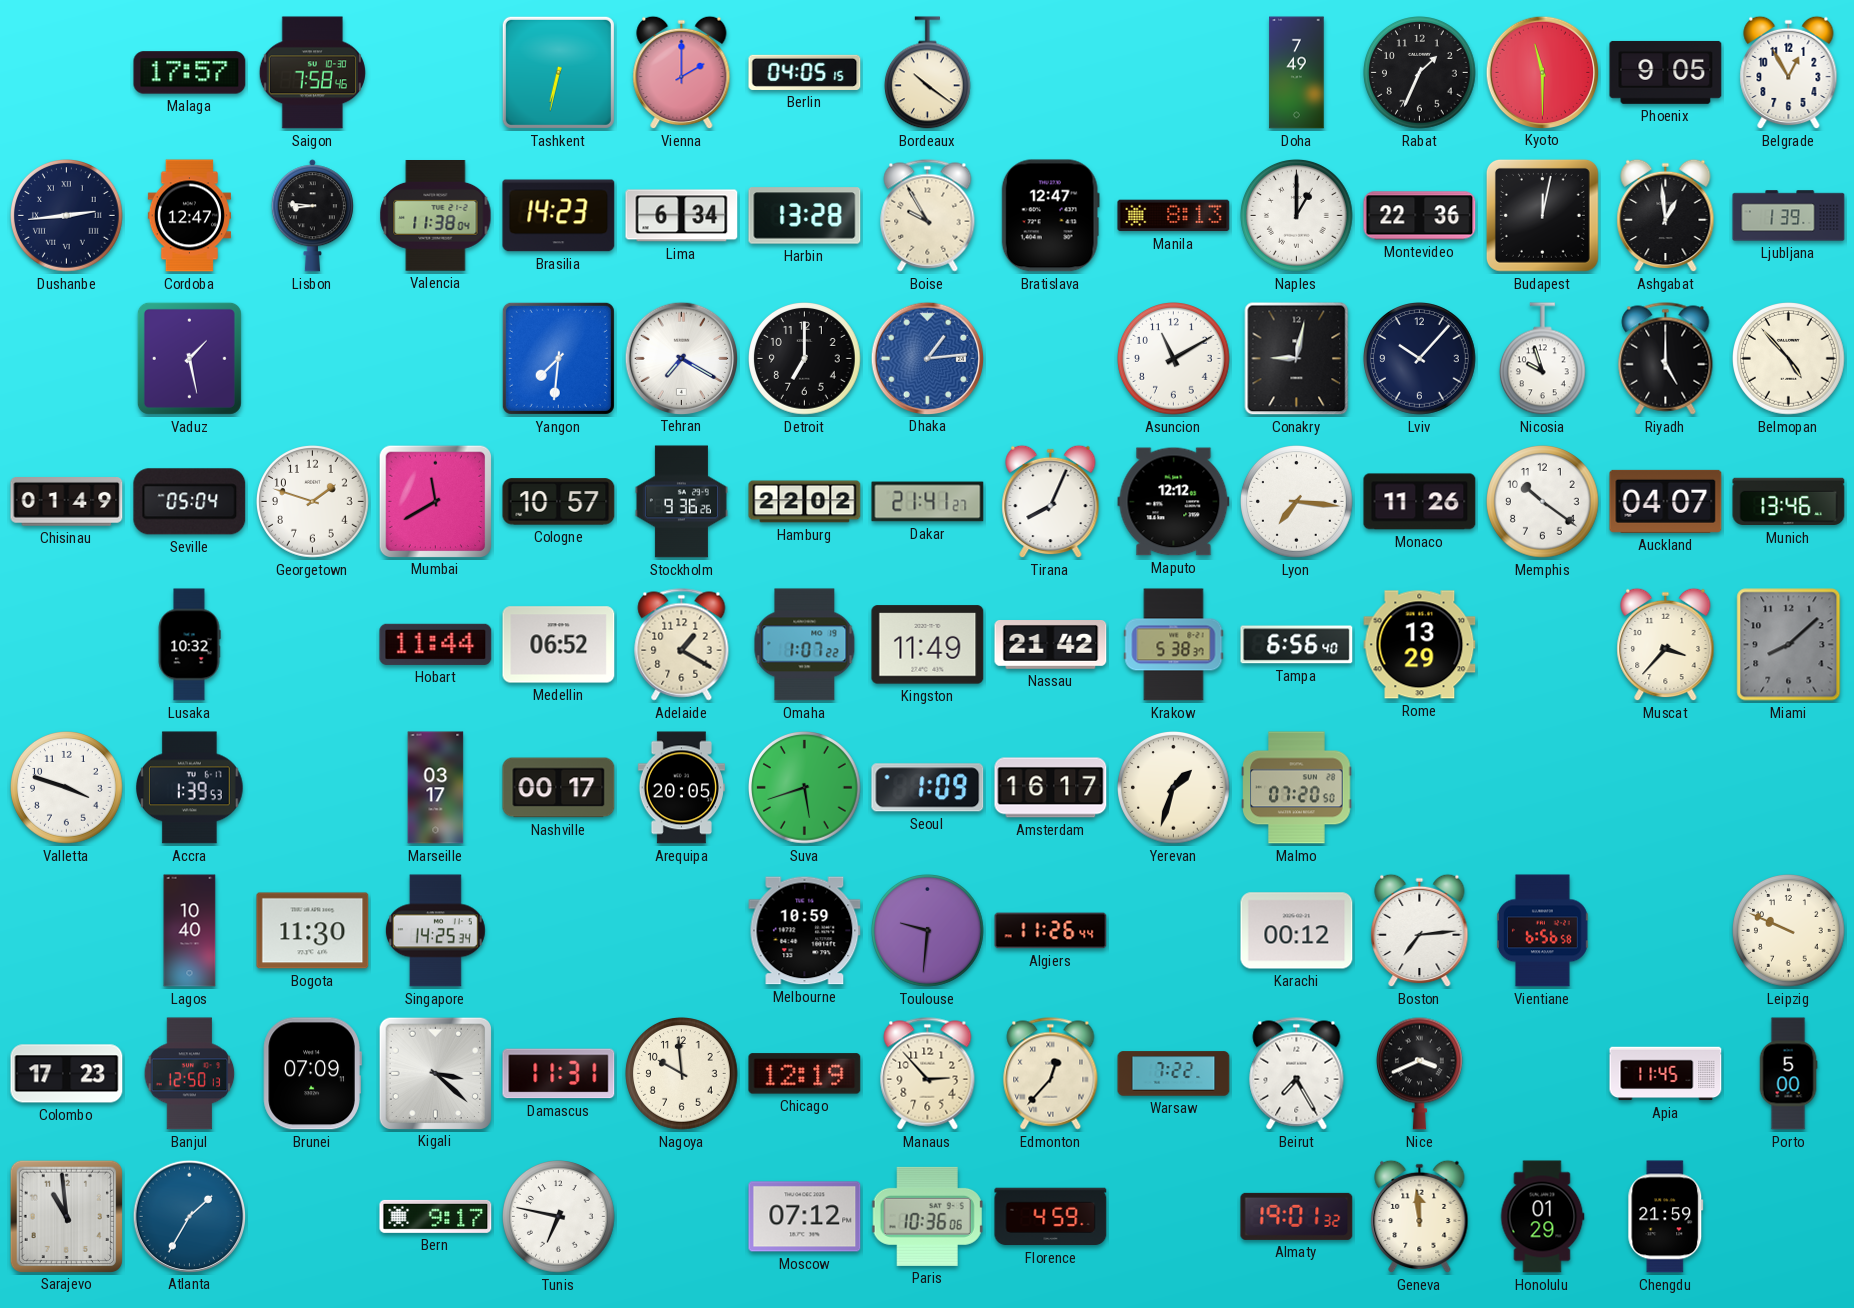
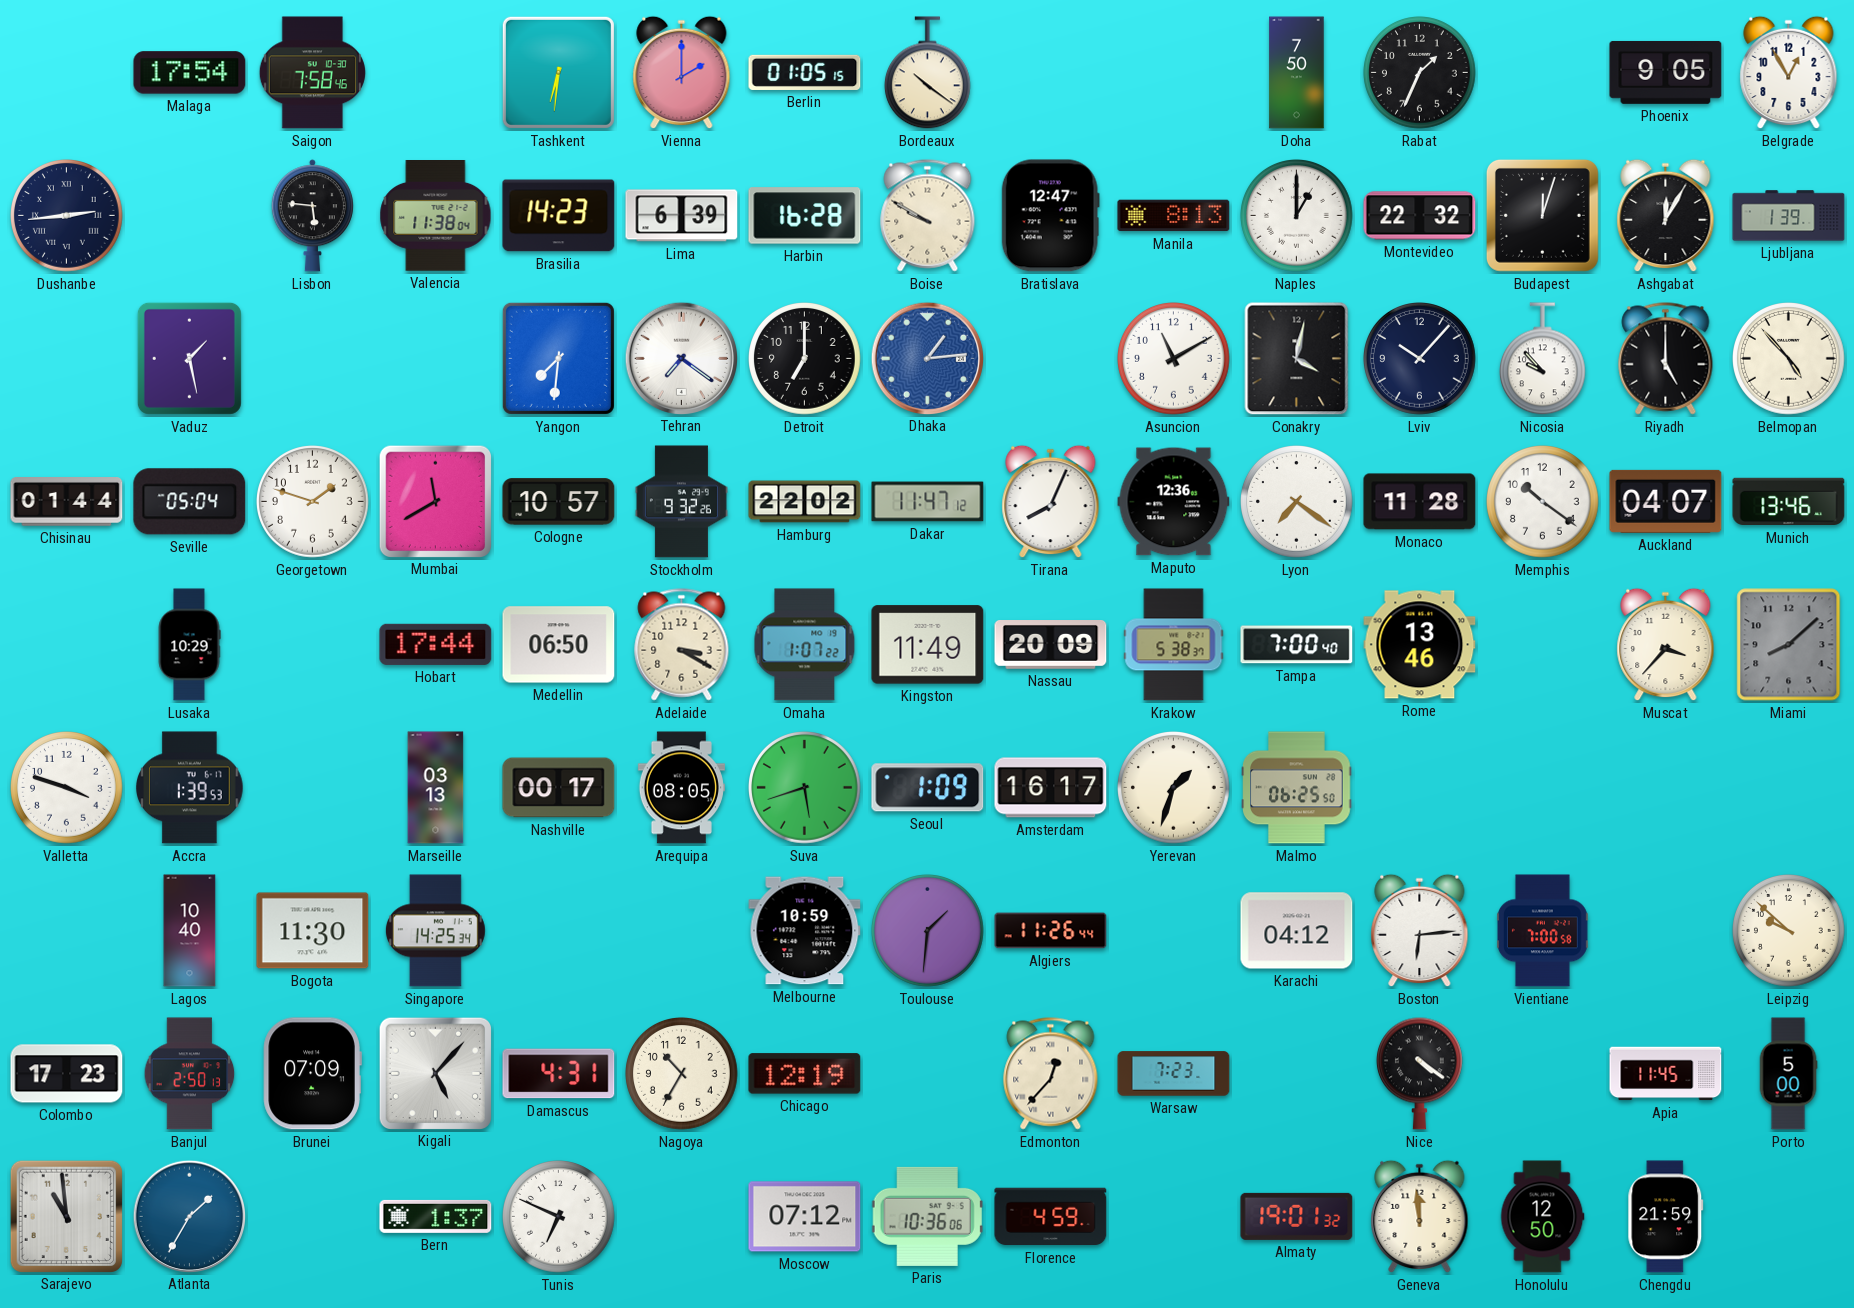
Malaga: 17:57 -> 17:54
Tashkent: 6:32 -> 6:31
Berlin: 04:05 -> 01:05
Doha: 7:49 -> 7:50
Kyoto: 11:30 -> none
Cordoba: 12:47 -> none
Lisbon: 8:46 -> 5:46
Lima: 6:34 -> 6:39
Harbin: 13:28 -> 16:28
Boise: 9:55 -> 9:50
Montevideo: 22:36 -> 22:32
Budapest: 12:02 -> 12:03
Ashgabat: 12:59 -> 12:05
Tehran: 7:20 -> 7:21
Conakry: 9:02 -> 4:02
Nicosia: 9:57 -> 9:53
Chisinau: 01:49 -> 01:44
Stockholm: 9:36 -> 9:32
Dakar: 21:41 -> 11:47
Maputo: 12:12 -> 12:36
Lyon: 7:16 -> 7:21
Monaco: 11:26 -> 11:28
Lusaka: 10:32 -> 10:29
Hobart: 11:44 -> 17:44
Medellin: 06:52 -> 06:50
Adelaide: 1:20 -> 3:20
Nassau: 21:42 -> 20:09
Tampa: 6:56 -> 7:00
Rome: 13:29 -> 13:46
Marseille: 03:17 -> 03:13
Arequipa: 20:05 -> 08:05
Malmo: 07:20 -> 06:25
Toulouse: 9:31 -> 1:31
Karachi: 00:12 -> 04:12
Boston: 7:14 -> 6:14
Vientiane: 6:56 -> 7:00
Leipzig: 9:49 -> 9:52
Banjul: 12:50 -> 2:50
Kigali: 3:22 -> 5:07
Damascus: 11:31 -> 4:31
Nagoya: 9:59 -> 10:35
Manaus: 2:53 -> none
Warsaw: 7:22 -> 7:23
Beirut: 7:25 -> none
Nice: 3:41 -> 4:21
Bern: 9:17 -> 1:37
Tunis: 6:47 -> 6:49
Honolulu: 01:29 -> 12:50
